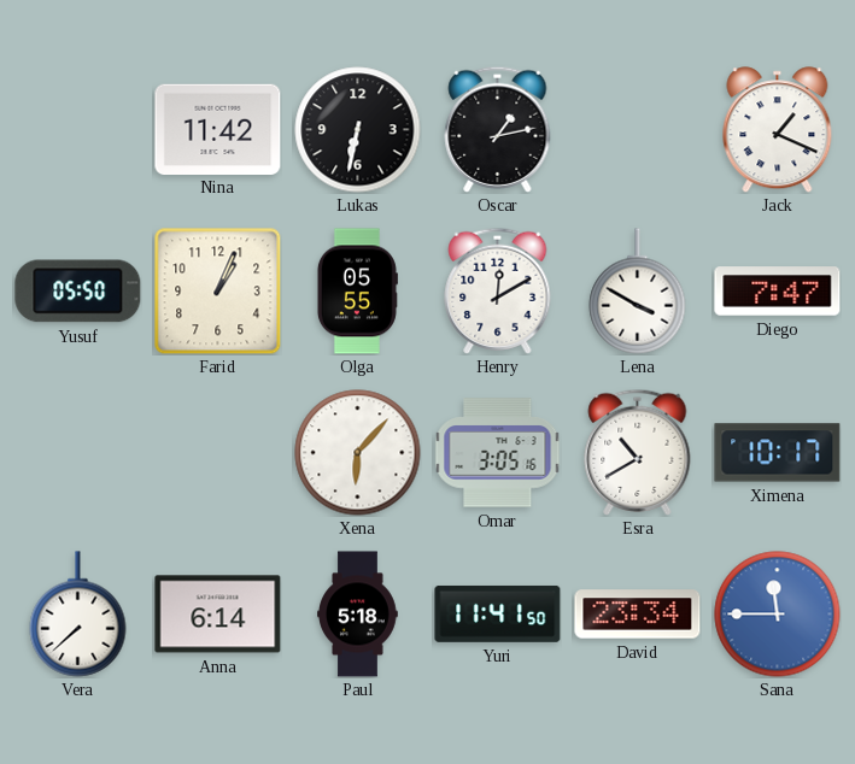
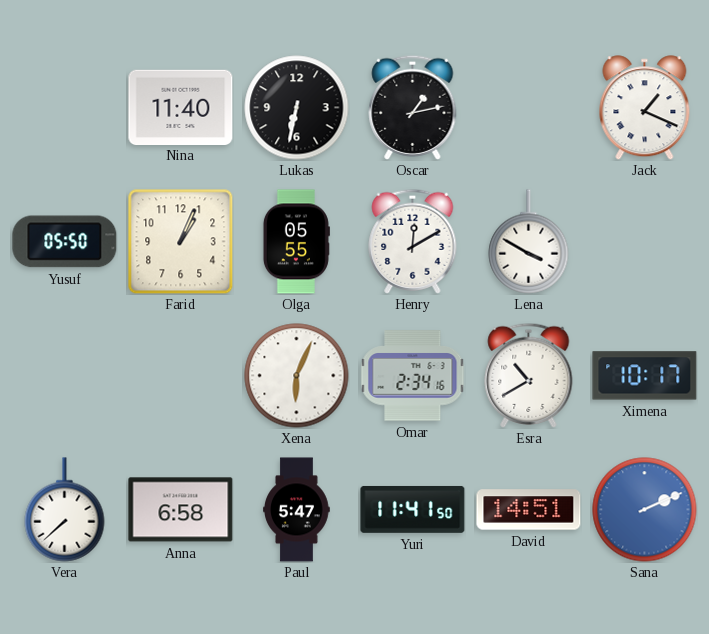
Nina: 11:42 -> 11:40
Diego: 7:47 -> none
Xena: 6:07 -> 6:04
Omar: 3:05 -> 2:34
Anna: 6:14 -> 6:58
Paul: 5:18 -> 5:47
David: 23:34 -> 14:51
Sana: 11:45 -> 2:11
